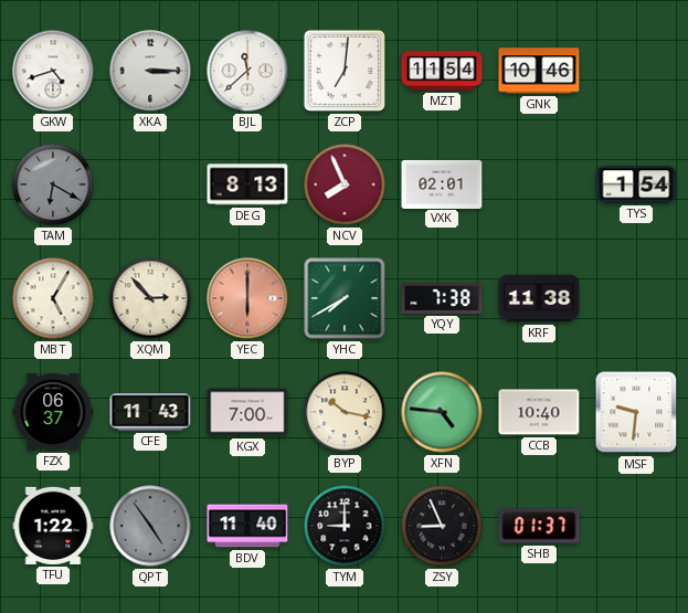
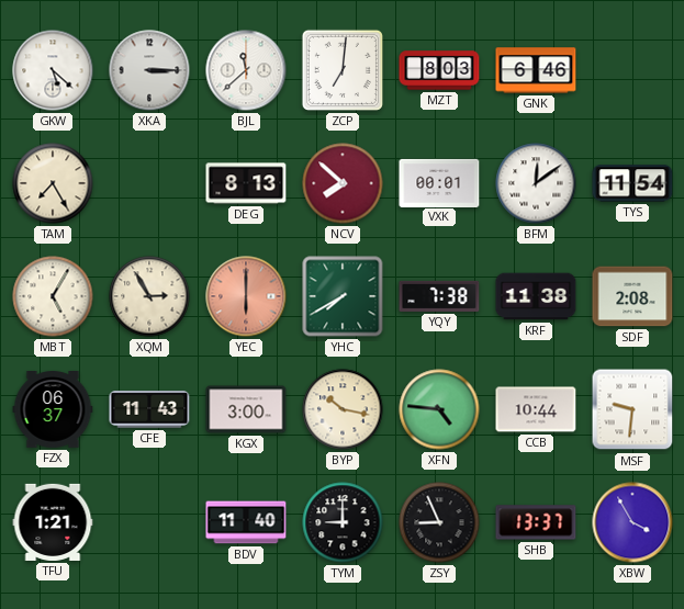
GKW: 4:42 -> 5:22
MZT: 11:54 -> 8:03
GNK: 10:46 -> 6:46
TAM: 6:20 -> 7:25
TAM dial: grey -> cream
NCV: 7:56 -> 7:52
VXK: 02:01 -> 00:01
BFM: none -> 12:09
TYS: 1:54 -> 11:54
XQM: 2:53 -> 2:55
SDF: none -> 2:08
KGX: 7:00 -> 3:00
CCB: 10:40 -> 10:44
TFU: 1:22 -> 1:21
QPT: 4:54 -> none
SHB: 01:37 -> 13:37
XBW: none -> 3:55
